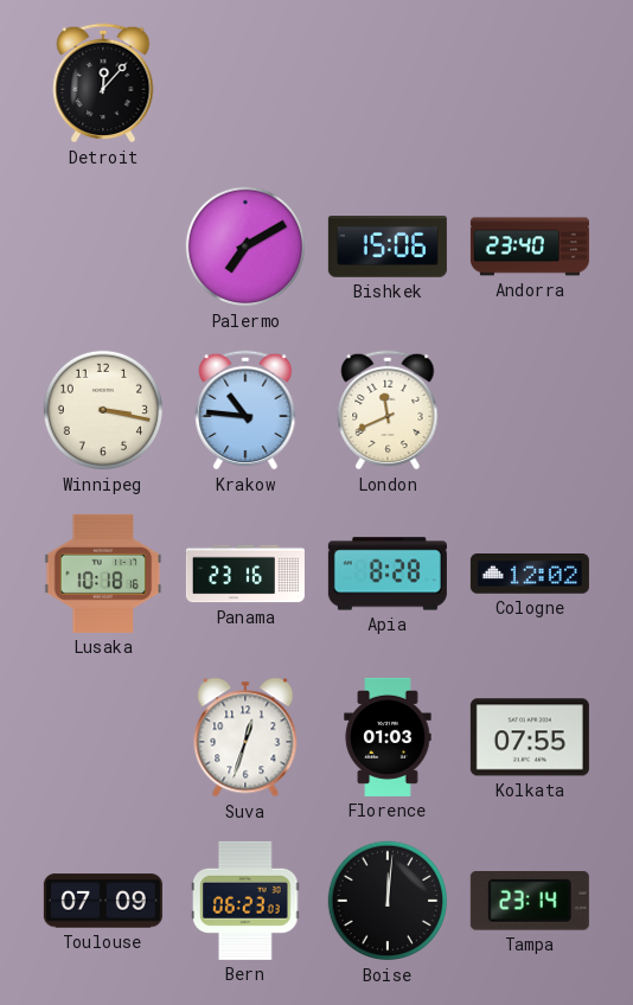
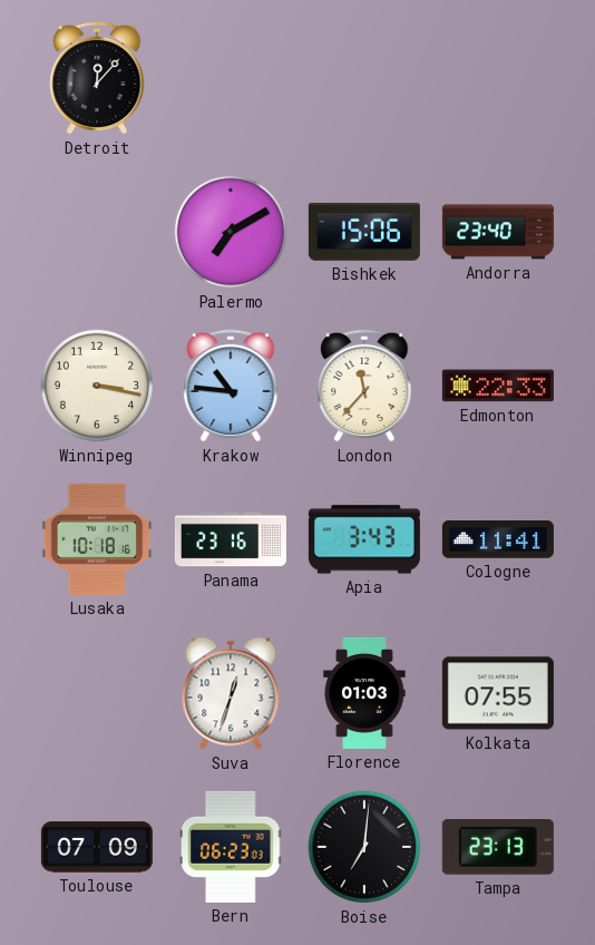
London: 11:41 -> 11:37
Edmonton: none -> 22:33
Apia: 8:28 -> 3:43
Cologne: 12:02 -> 11:41
Boise: 12:01 -> 7:01
Tampa: 23:14 -> 23:13
